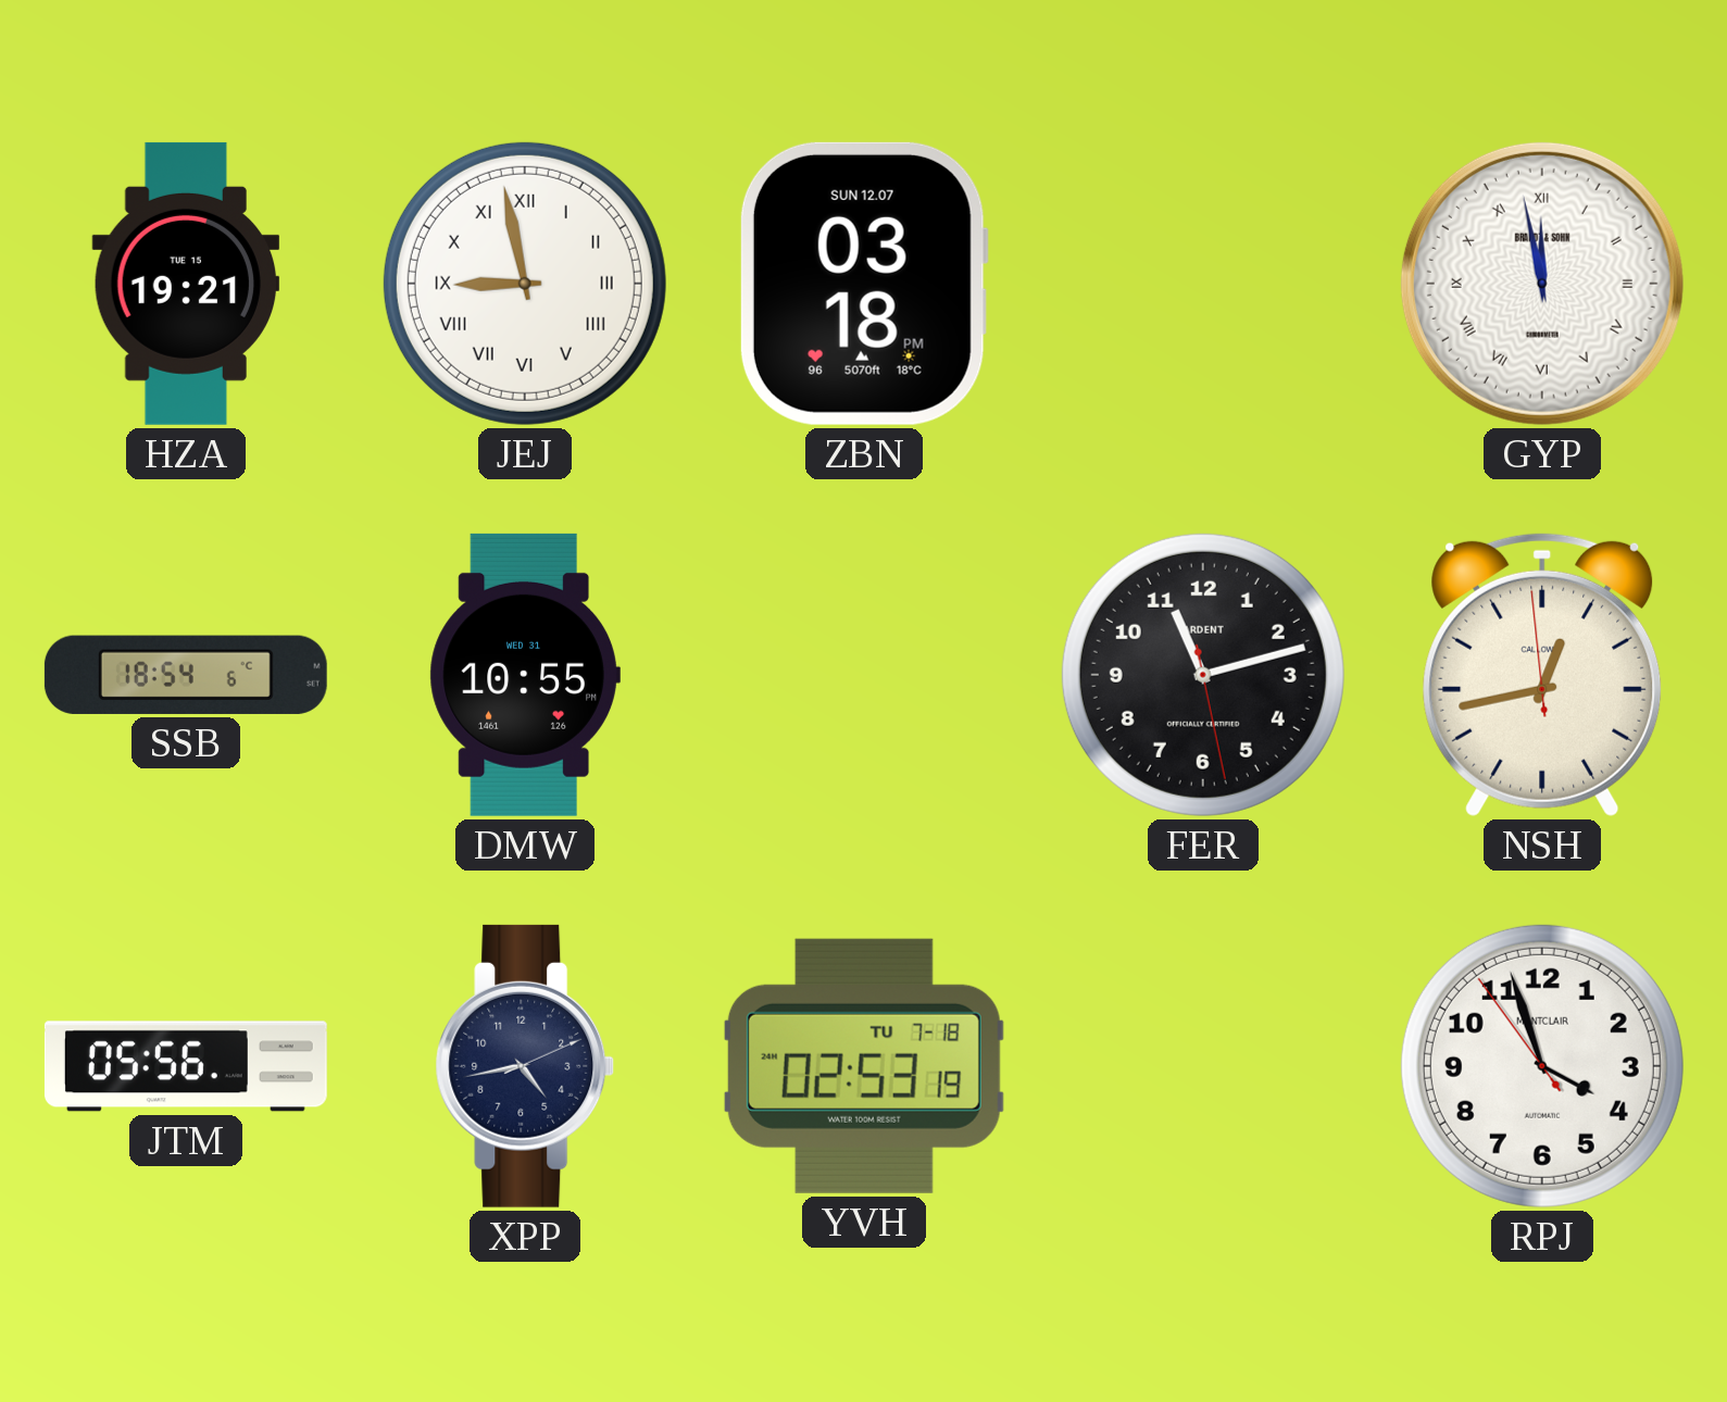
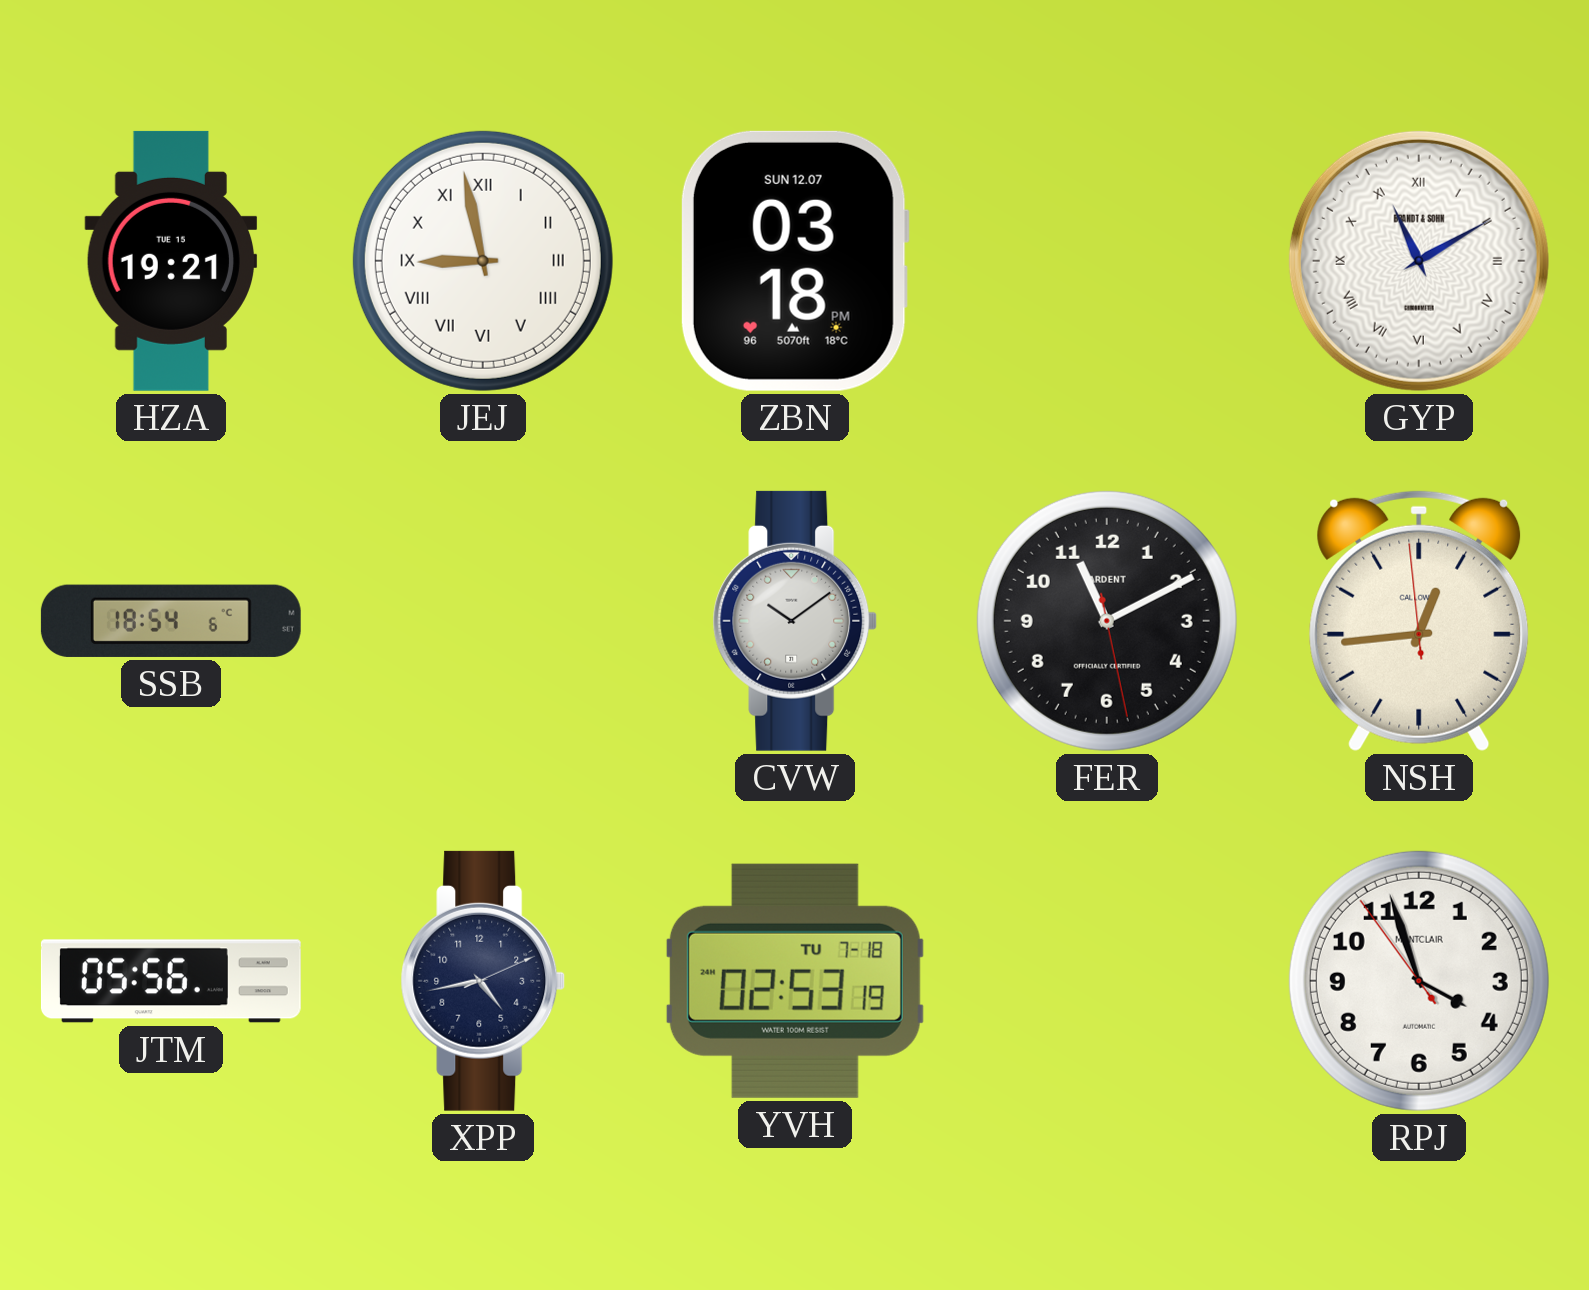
GYP: 11:58 -> 11:10
DMW: 10:55 -> none
CVW: none -> 10:09
FER: 11:12 -> 11:10
NSH: 12:42 -> 12:43
